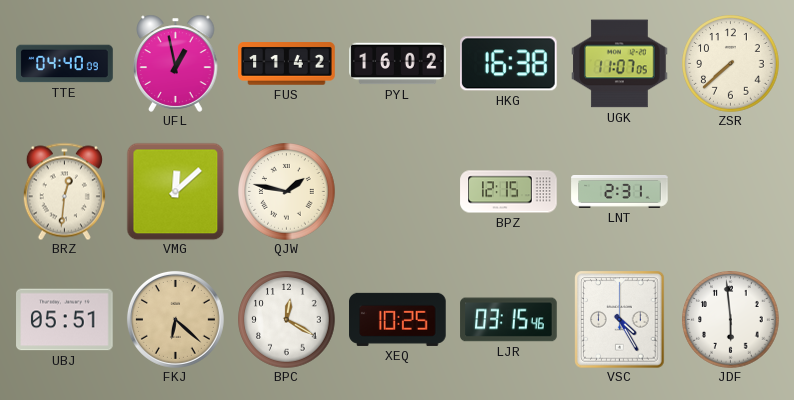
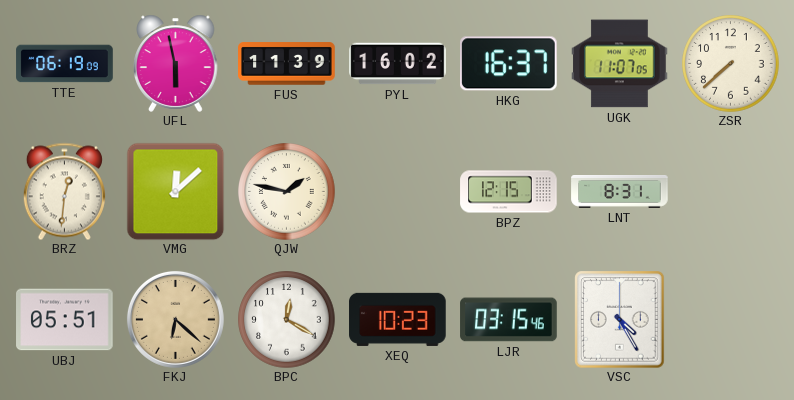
TTE: 04:40 -> 06:19
UFL: 12:58 -> 5:58
FUS: 11:42 -> 11:39
HKG: 16:38 -> 16:37
LNT: 2:31 -> 8:31
XEQ: 10:25 -> 10:23
JDF: 5:59 -> none
